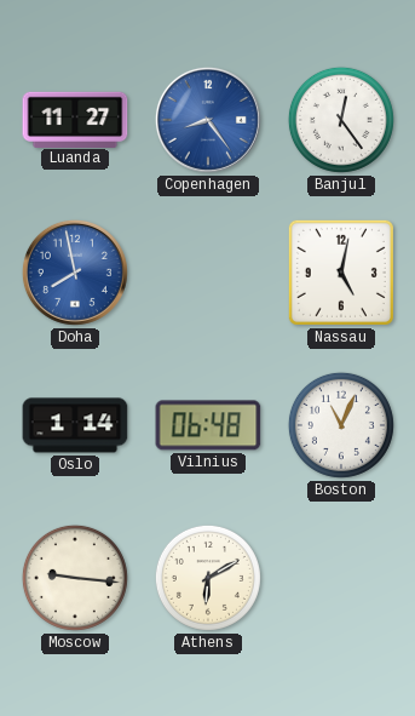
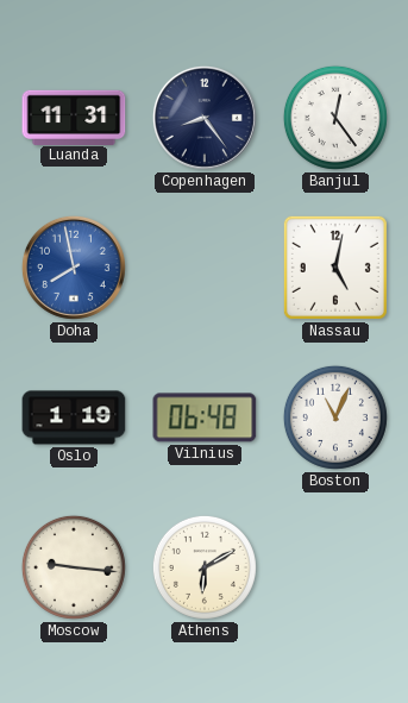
Luanda: 11:27 -> 11:31
Copenhagen dial: blue -> navy
Oslo: 1:14 -> 1:19
